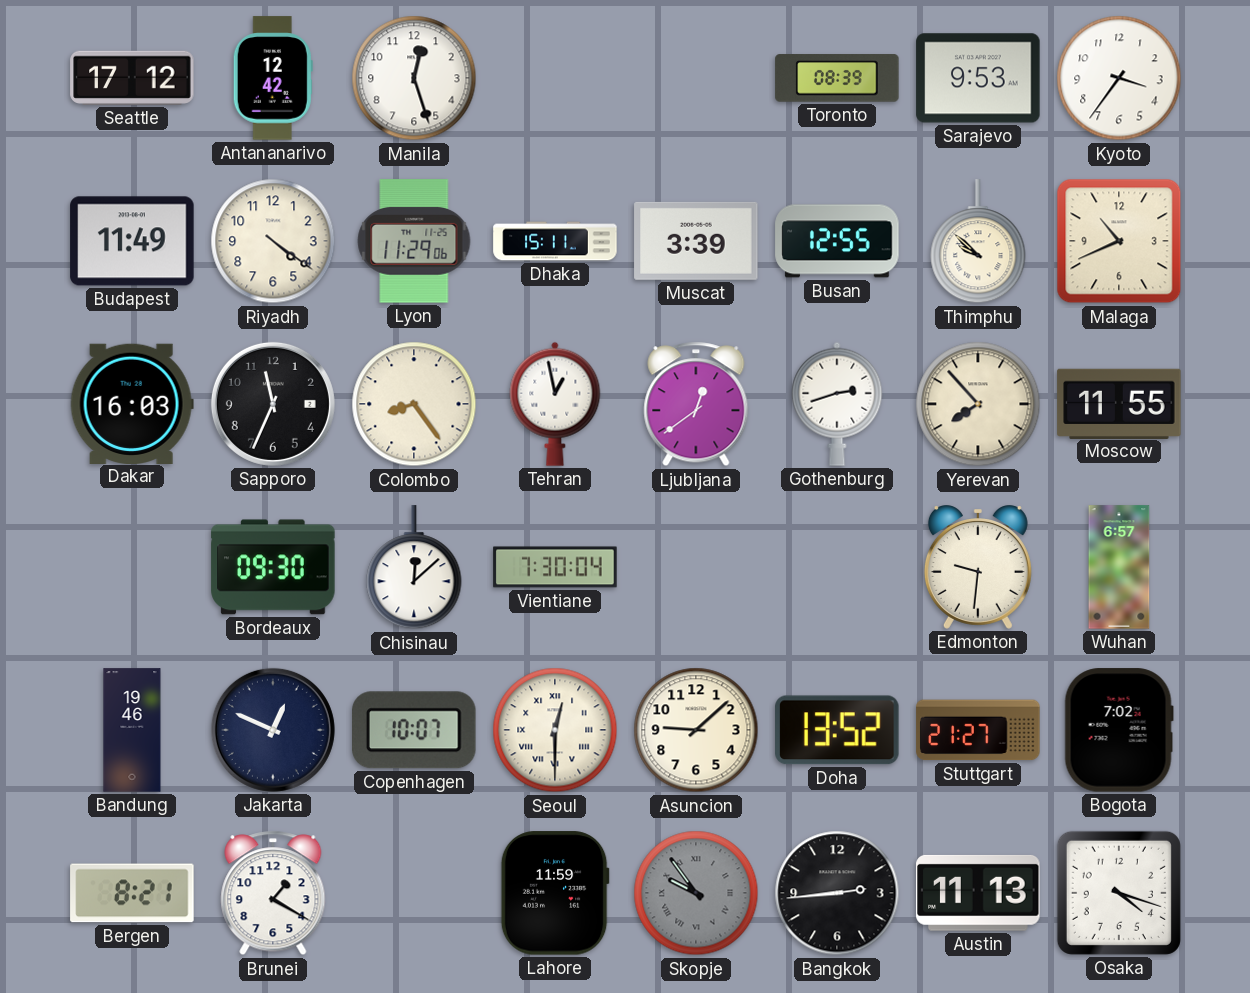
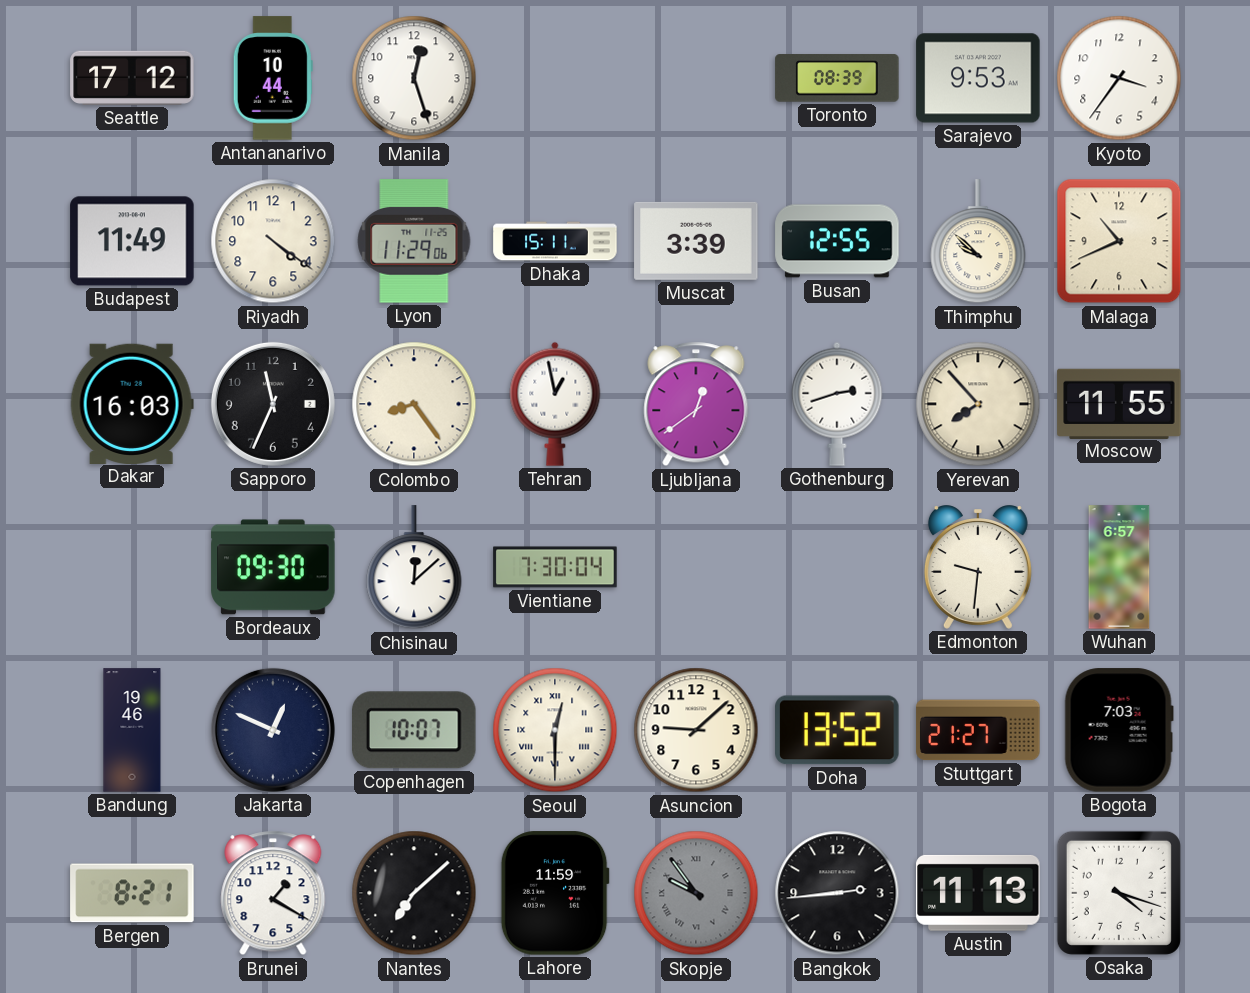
Antananarivo: 12:42 -> 10:44
Bogota: 7:02 -> 7:03
Nantes: none -> 7:08
